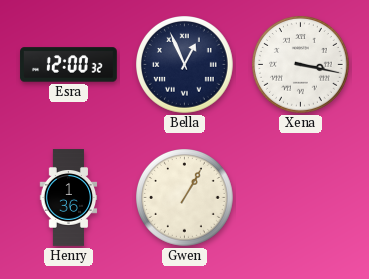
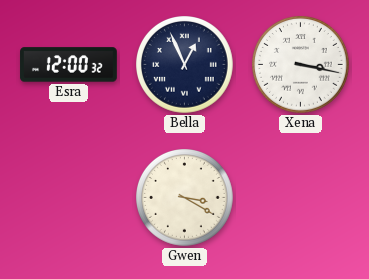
Henry: 1:36 -> none
Gwen: 1:05 -> 3:20
